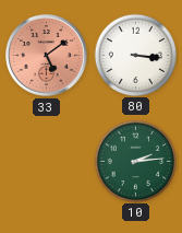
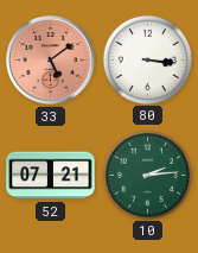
52: none -> 07:21
